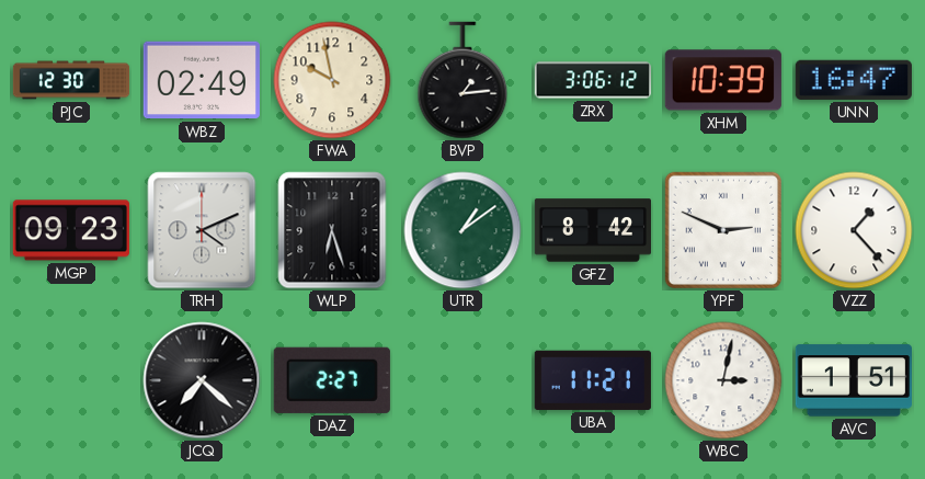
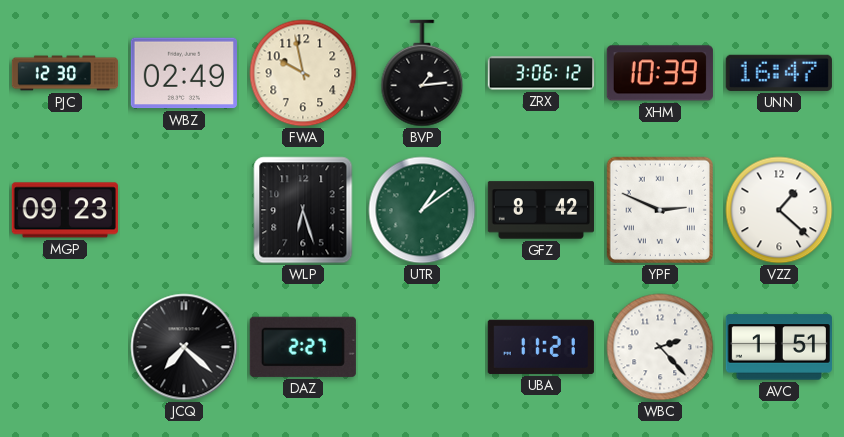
TRH: 4:11 -> none
VZZ: 1:23 -> 1:22
WBC: 3:02 -> 2:23
